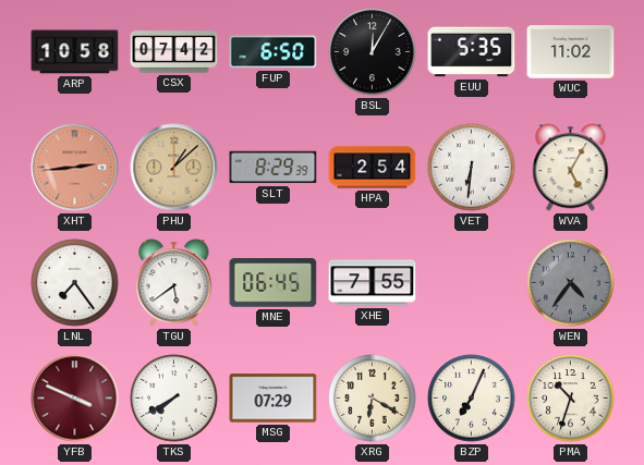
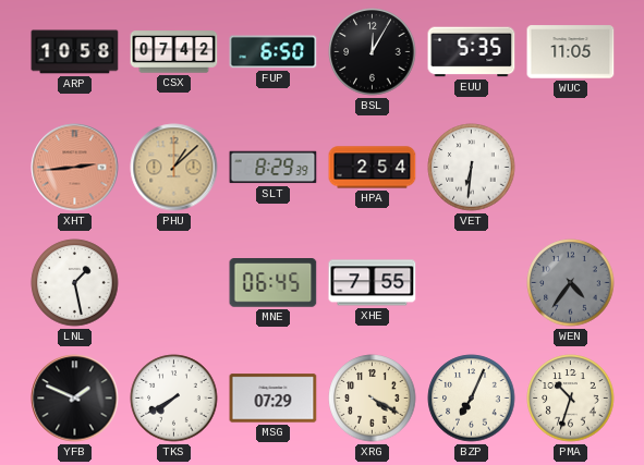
WUC: 11:02 -> 11:05
WVA: 5:05 -> none
LNL: 7:24 -> 1:28
TGU: 5:39 -> none
YFB: 3:49 -> 1:49
YFB dial: burgundy -> black
XRG: 6:20 -> 4:20
